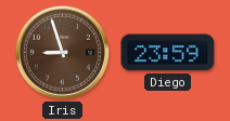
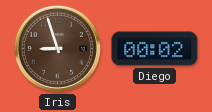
Diego: 23:59 -> 00:02
